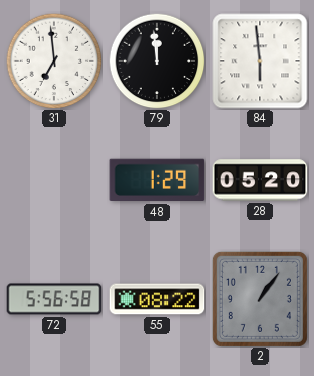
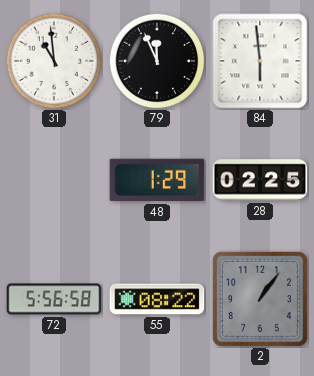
31: 6:59 -> 10:59
79: 11:59 -> 11:56
28: 05:20 -> 02:25
